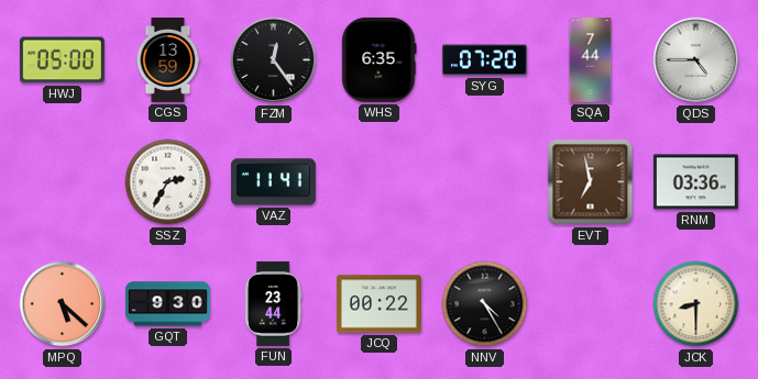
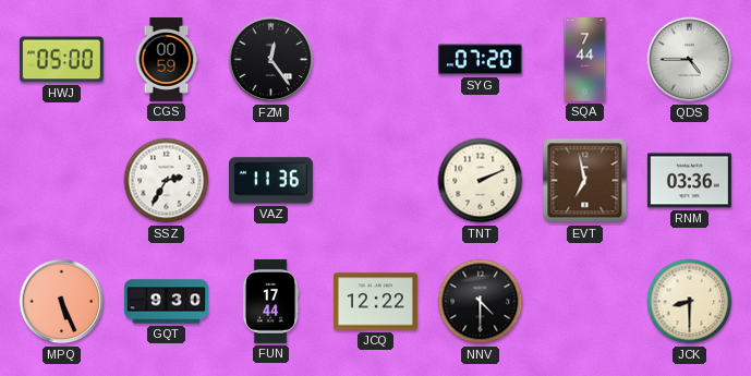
CGS: 13:59 -> 00:59
WHS: 6:35 -> none
VAZ: 11:41 -> 11:36
TNT: none -> 2:11
MPQ: 5:22 -> 5:26
FUN: 23:44 -> 17:44
JCQ: 00:22 -> 12:22
NNV: 4:25 -> 4:30
